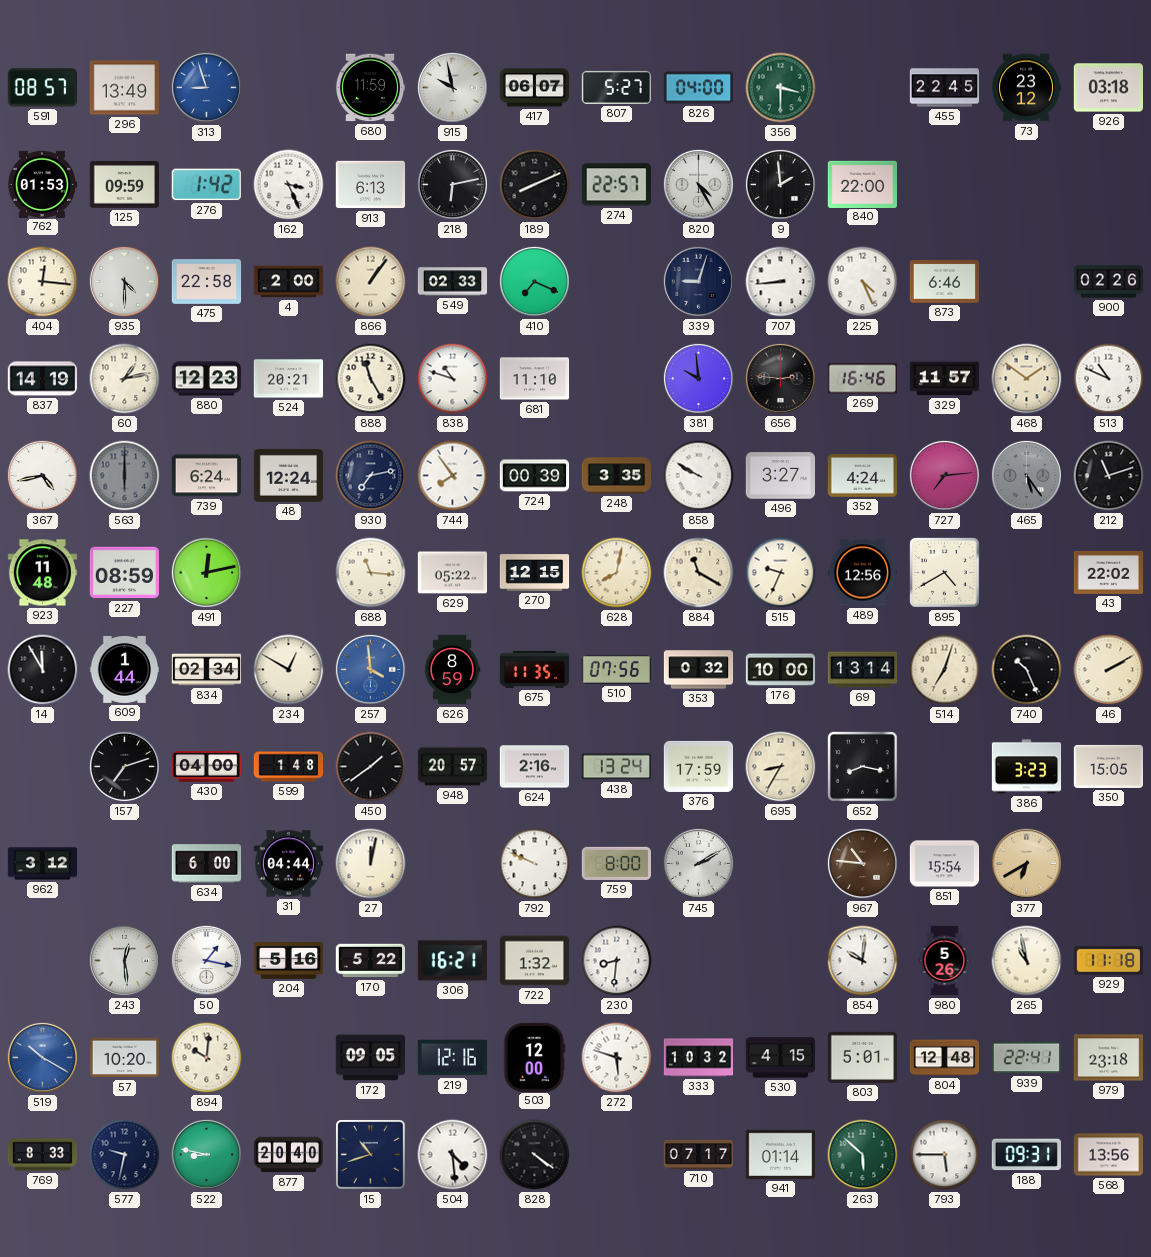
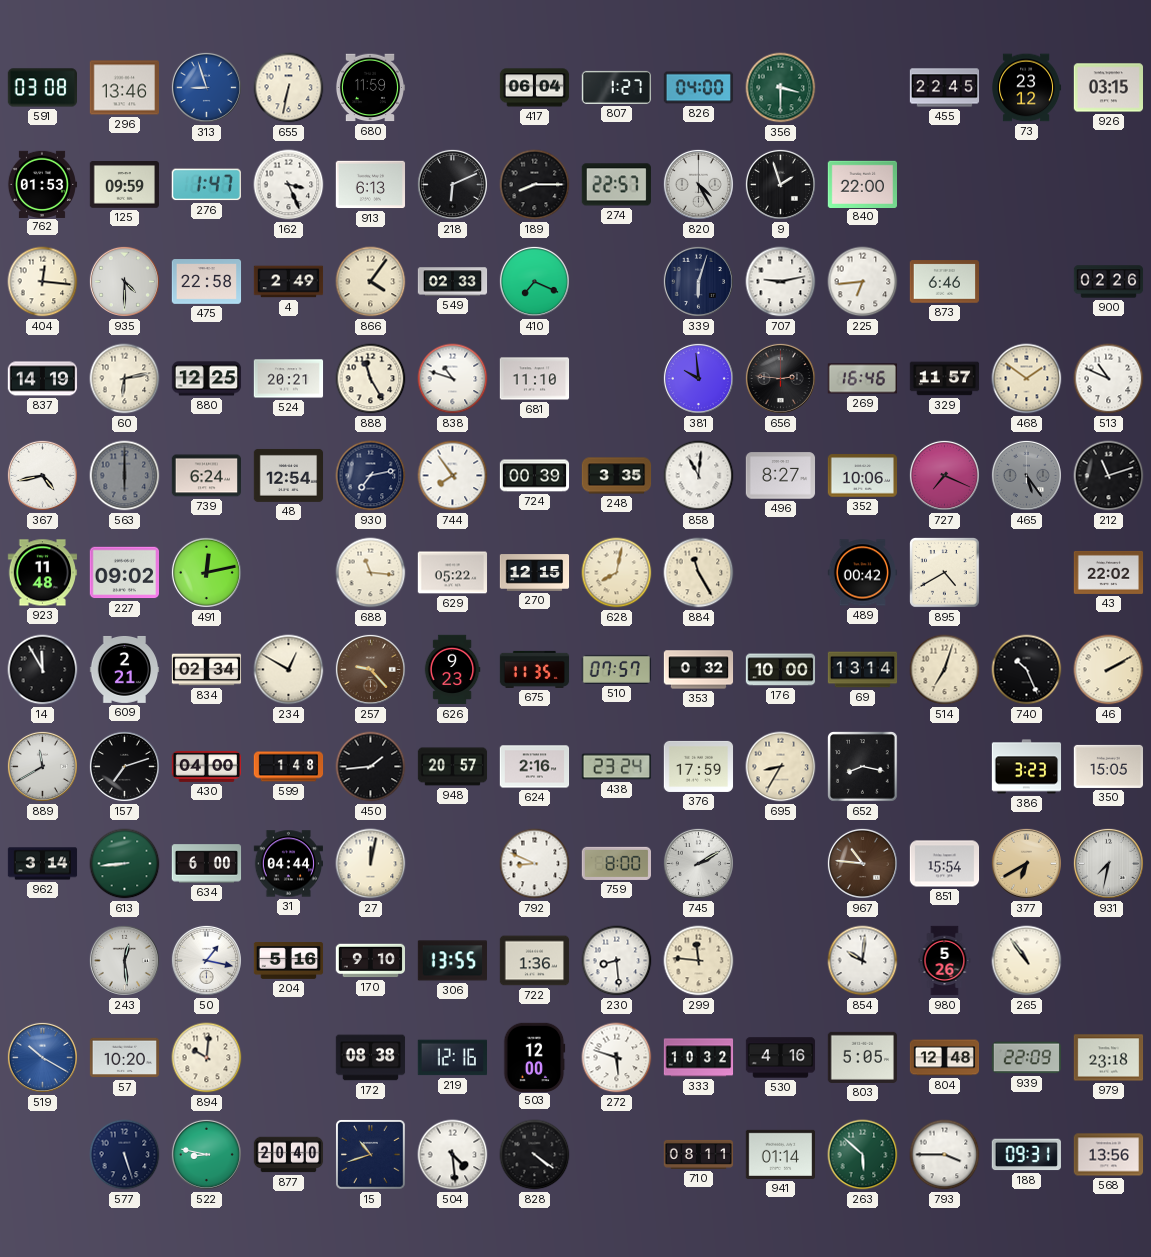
591: 08:57 -> 03:08
296: 13:49 -> 13:46
655: none -> 6:32
915: 9:58 -> none
417: 06:07 -> 06:04
807: 5:27 -> 1:27
926: 03:18 -> 03:15
276: 1:42 -> 1:47
218: 6:13 -> 6:11
189: 8:11 -> 8:15
9: 1:59 -> 1:57
4: 2:00 -> 2:49
866: 1:06 -> 4:06
339: 9:03 -> 6:03
707: 8:44 -> 9:13
225: 4:26 -> 6:44
60: 1:13 -> 6:13
880: 12:23 -> 12:25
48: 12:24 -> 12:54
858: 9:50 -> 11:01
496: 3:27 -> 8:27
352: 4:24 -> 10:06
727: 7:14 -> 7:19
227: 08:59 -> 09:02
884: 11:20 -> 11:25
515: 9:34 -> none
489: 12:56 -> 00:42
609: 1:44 -> 2:21
257: 3:59 -> 9:23
257 dial: blue -> brown
626: 8:59 -> 9:23
510: 07:56 -> 07:57
889: none -> 11:40
450: 1:39 -> 1:44
438: 13:24 -> 23:24
962: 3:12 -> 3:14
613: none -> 8:44
792: 9:49 -> 8:49
931: none -> 7:32
170: 5:22 -> 9:10
306: 16:21 -> 13:55
722: 1:32 -> 1:36
230: 8:31 -> 8:29
299: none -> 11:46
265: 10:58 -> 10:54
929: 11:18 -> none
172: 09:05 -> 08:38
530: 4:15 -> 4:16
803: 5:01 -> 5:05
939: 22:41 -> 22:09
769: 8:33 -> none
577: 9:32 -> 5:27
710: 07:17 -> 08:11
793: 5:45 -> 3:45
